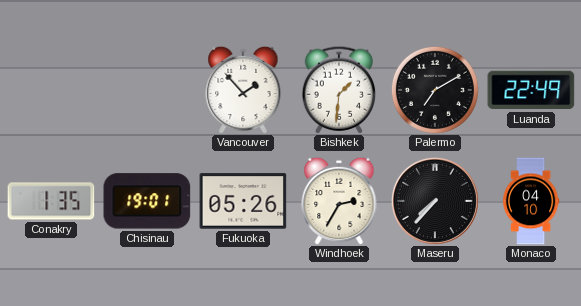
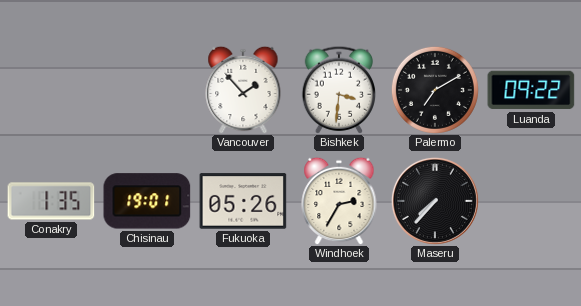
Bishkek: 1:31 -> 3:31
Luanda: 22:49 -> 09:22
Monaco: 04:10 -> none
